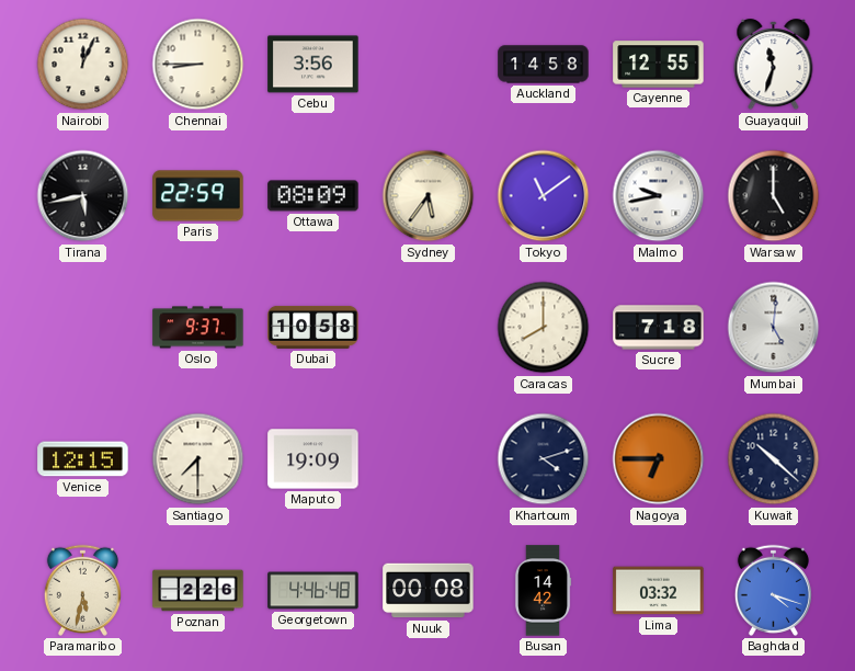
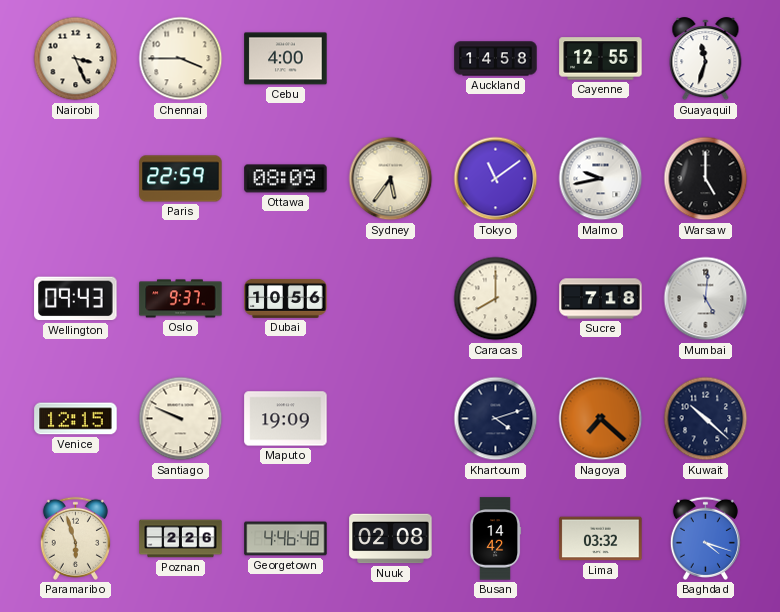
Nairobi: 12:04 -> 3:26
Chennai: 8:45 -> 3:45
Cebu: 3:56 -> 4:00
Tirana: 5:43 -> none
Wellington: none -> 09:43
Dubai: 10:58 -> 10:56
Santiago: 7:30 -> 9:49
Nagoya: 6:45 -> 7:22
Paramaribo: 5:32 -> 5:57
Nuuk: 00:08 -> 02:08
